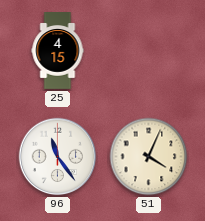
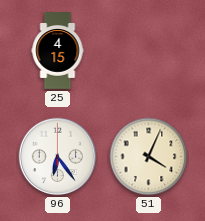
96: 11:24 -> 6:24
